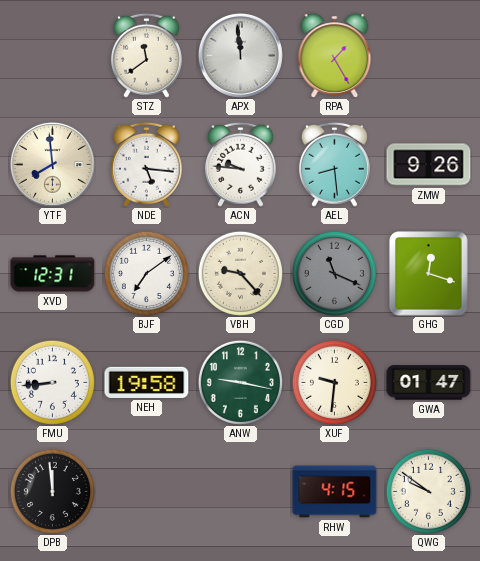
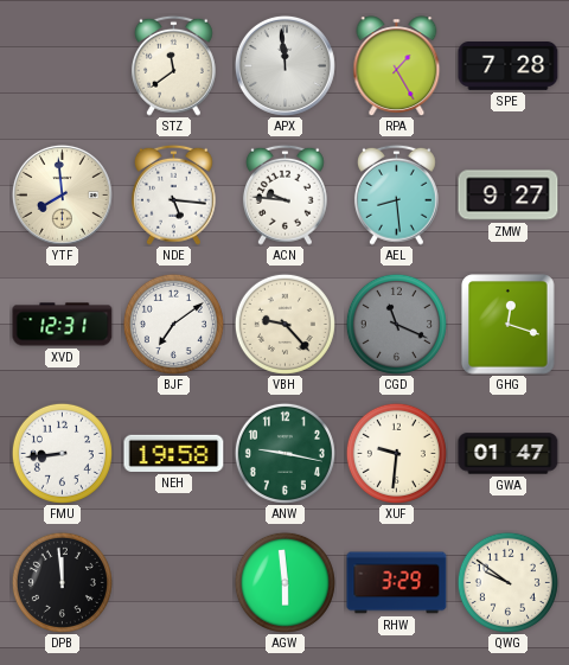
SPE: none -> 7:28
ZMW: 9:26 -> 9:27
AGW: none -> 5:59
RHW: 4:15 -> 3:29
